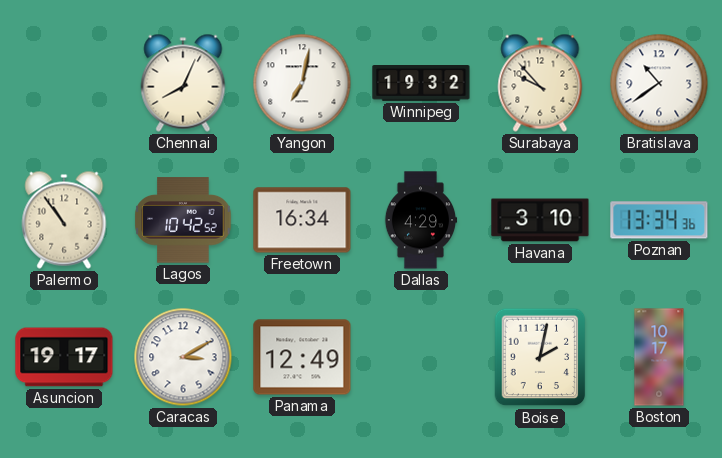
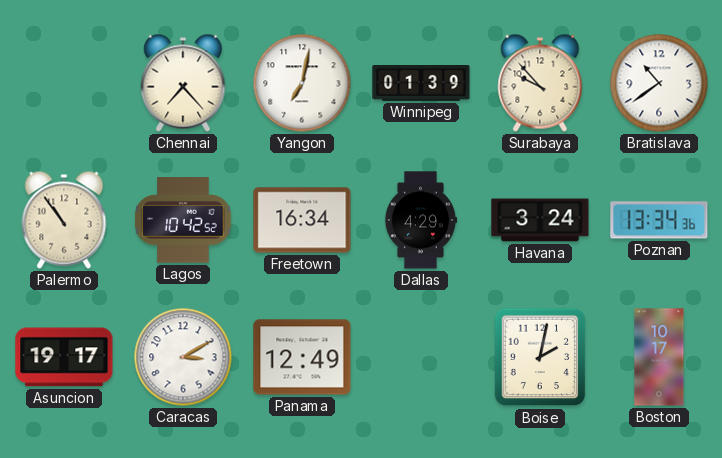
Chennai: 8:04 -> 7:23
Winnipeg: 19:32 -> 01:39
Havana: 3:10 -> 3:24
